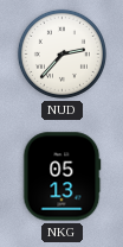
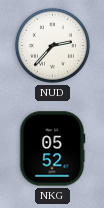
NKG: 05:13 -> 05:52
